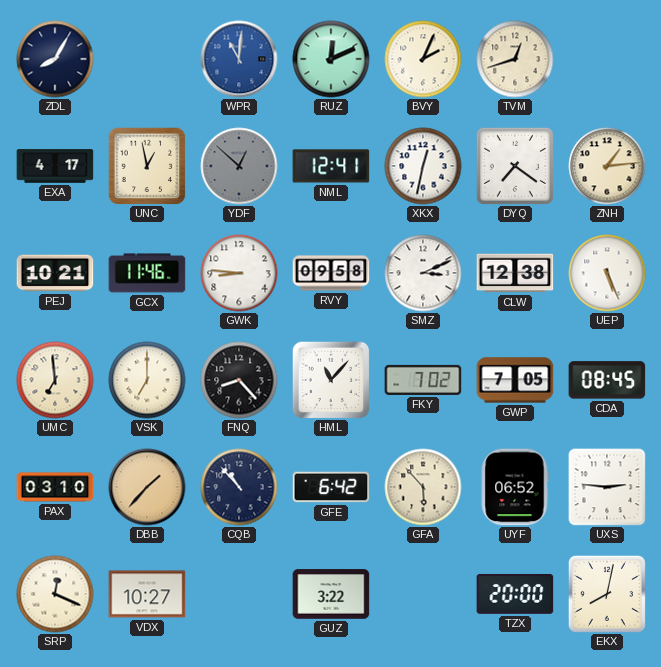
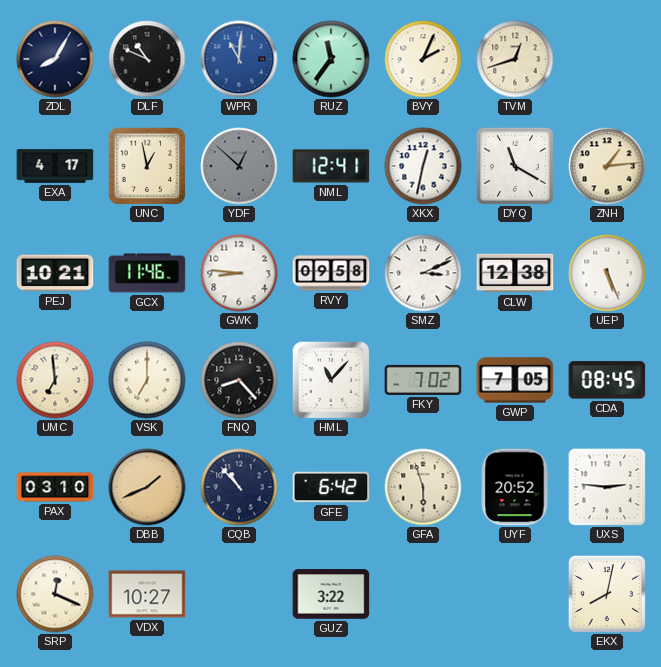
DLF: none -> 10:49
RUZ: 12:11 -> 11:36
DYQ: 7:21 -> 11:20
DBB: 1:37 -> 1:41
GFA: 5:53 -> 5:57
UYF: 06:52 -> 20:52
TZX: 20:00 -> none
